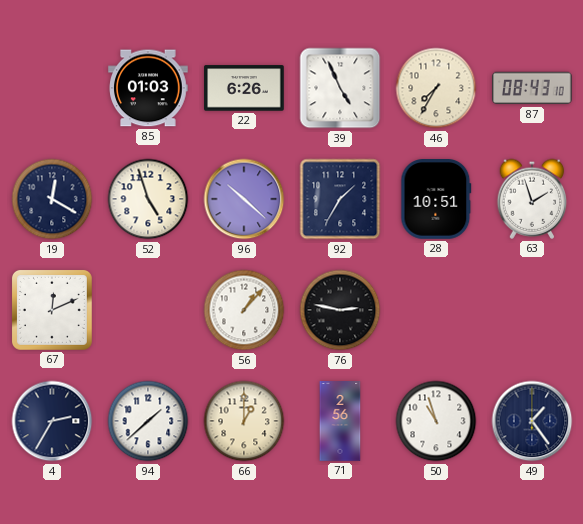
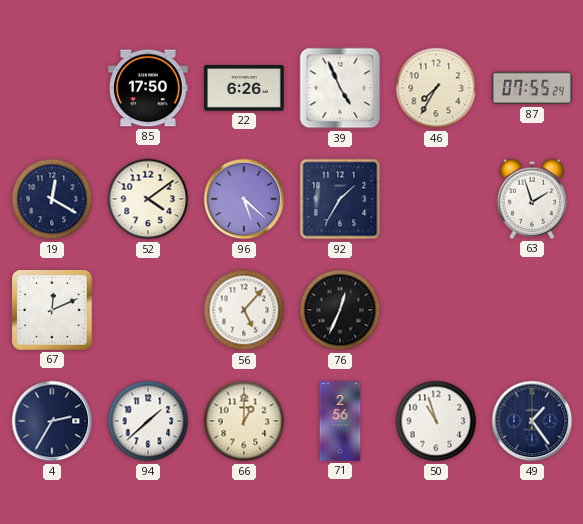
85: 01:03 -> 17:50
87: 08:43 -> 07:55
52: 4:57 -> 4:09
96: 10:22 -> 5:22
28: 10:51 -> none
56: 1:07 -> 5:07
76: 2:47 -> 12:34
